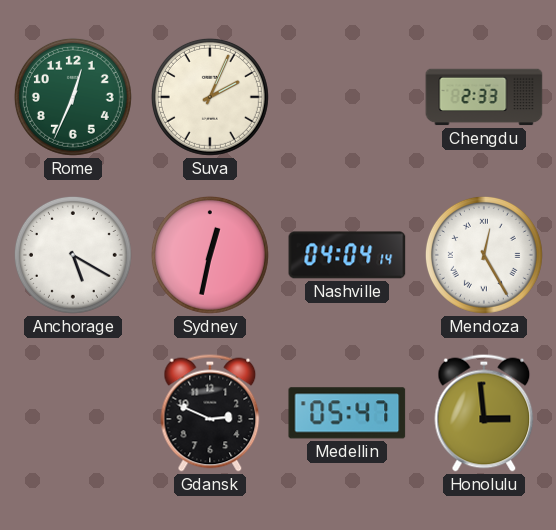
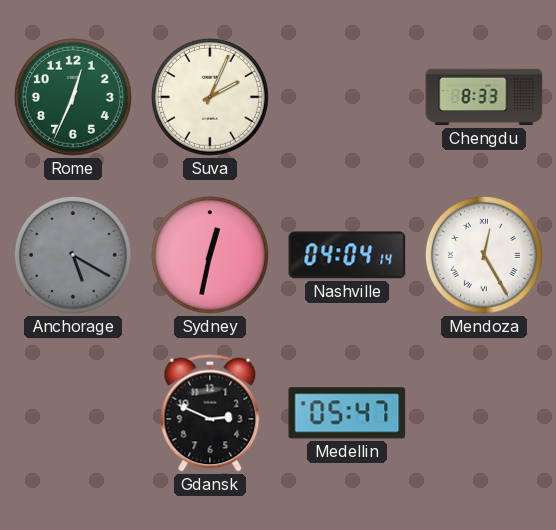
Chengdu: 2:33 -> 8:33
Anchorage dial: white -> grey
Honolulu: 2:59 -> none
